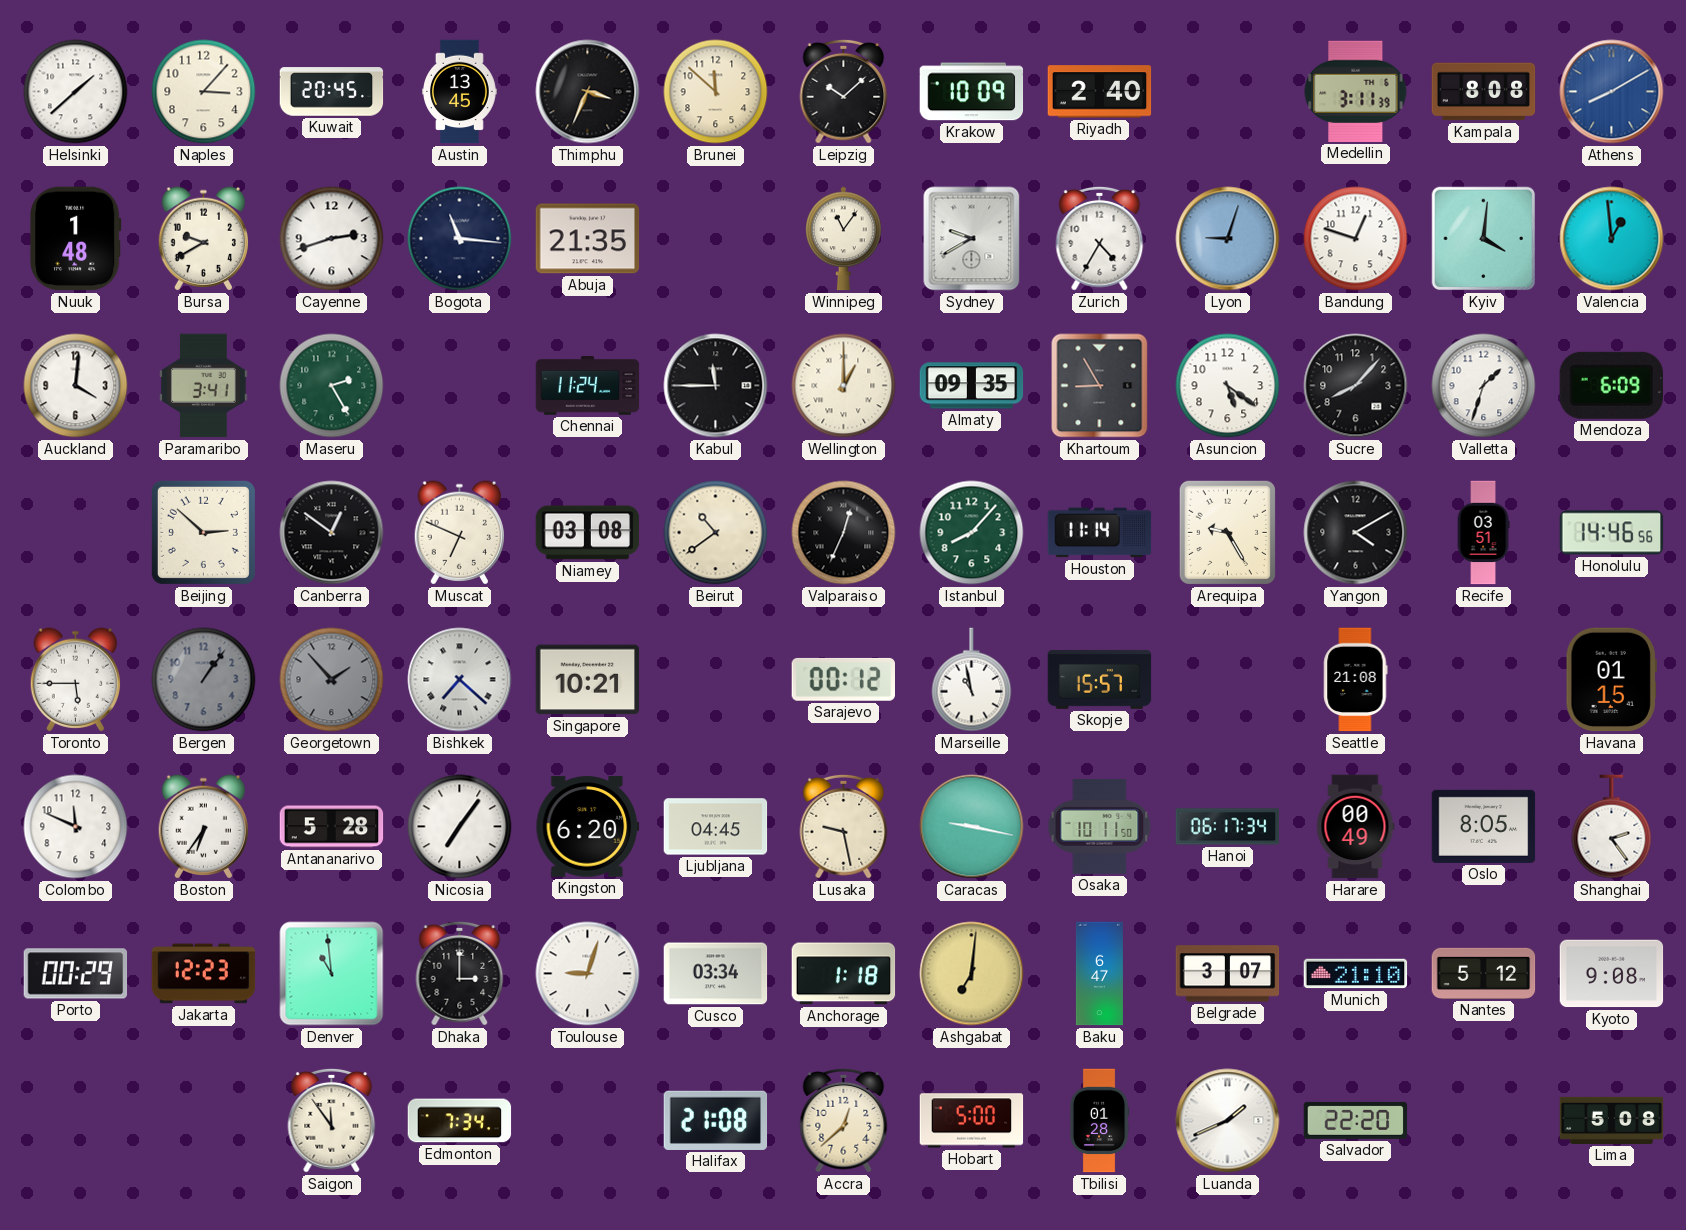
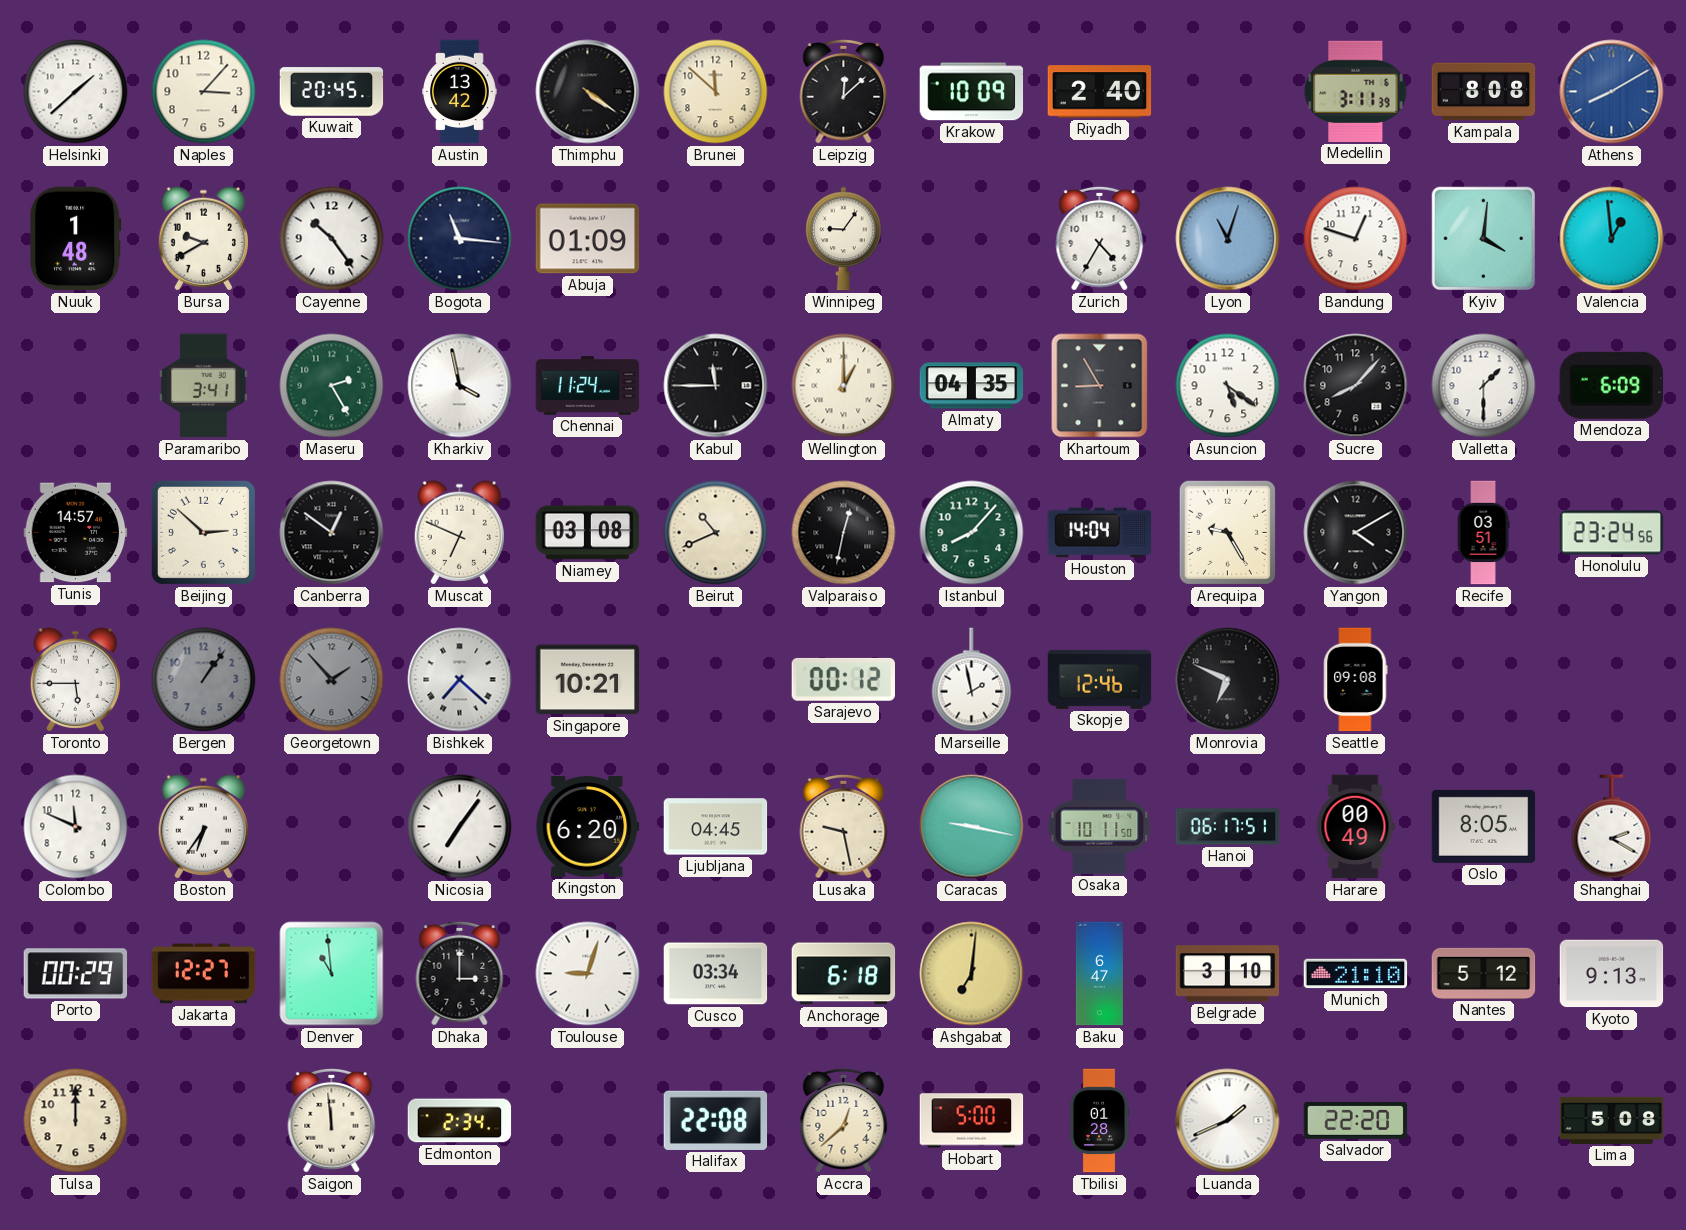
Austin: 13:45 -> 13:42
Thimphu: 3:34 -> 4:21
Leipzig: 10:08 -> 12:08
Cayenne: 2:42 -> 10:24
Abuja: 21:35 -> 01:09
Winnipeg: 11:06 -> 9:06
Sydney: 9:40 -> none
Lyon: 9:03 -> 11:03
Auckland: 4:01 -> none
Kharkiv: none -> 3:58
Almaty: 09:35 -> 04:35
Valletta: 1:33 -> 1:30
Tunis: none -> 14:57
Beirut: 10:39 -> 10:41
Valparaiso: 12:34 -> 12:32
Houston: 11:14 -> 14:04
Honolulu: 14:46 -> 23:24
Marseille: 10:58 -> 1:58
Skopje: 15:57 -> 12:46
Monrovia: none -> 6:49
Seattle: 21:08 -> 09:08
Havana: 01:15 -> none
Antananarivo: 5:28 -> none
Hanoi: 06:17:34 -> 06:17:51
Shanghai: 2:24 -> 2:20
Jakarta: 12:23 -> 12:27
Anchorage: 1:18 -> 6:18
Belgrade: 3:07 -> 3:10
Kyoto: 9:08 -> 9:13
Tulsa: none -> 12:00
Saigon: 11:54 -> 11:59
Edmonton: 7:34 -> 2:34
Halifax: 21:08 -> 22:08
